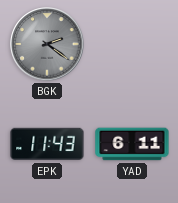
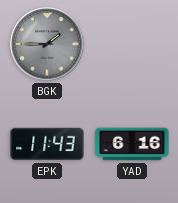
BGK: 2:21 -> 1:45
YAD: 6:11 -> 6:16
